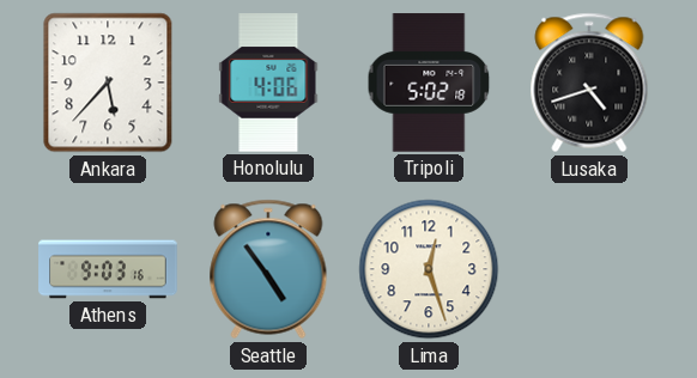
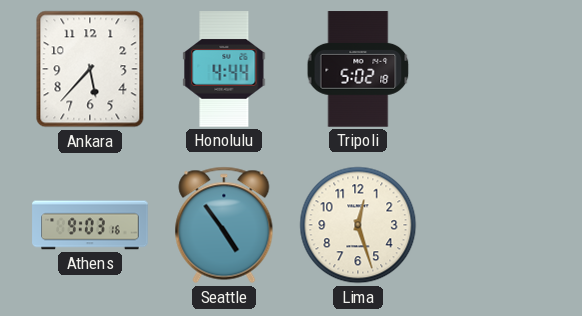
Honolulu: 4:06 -> 4:44
Lusaka: 4:42 -> none
